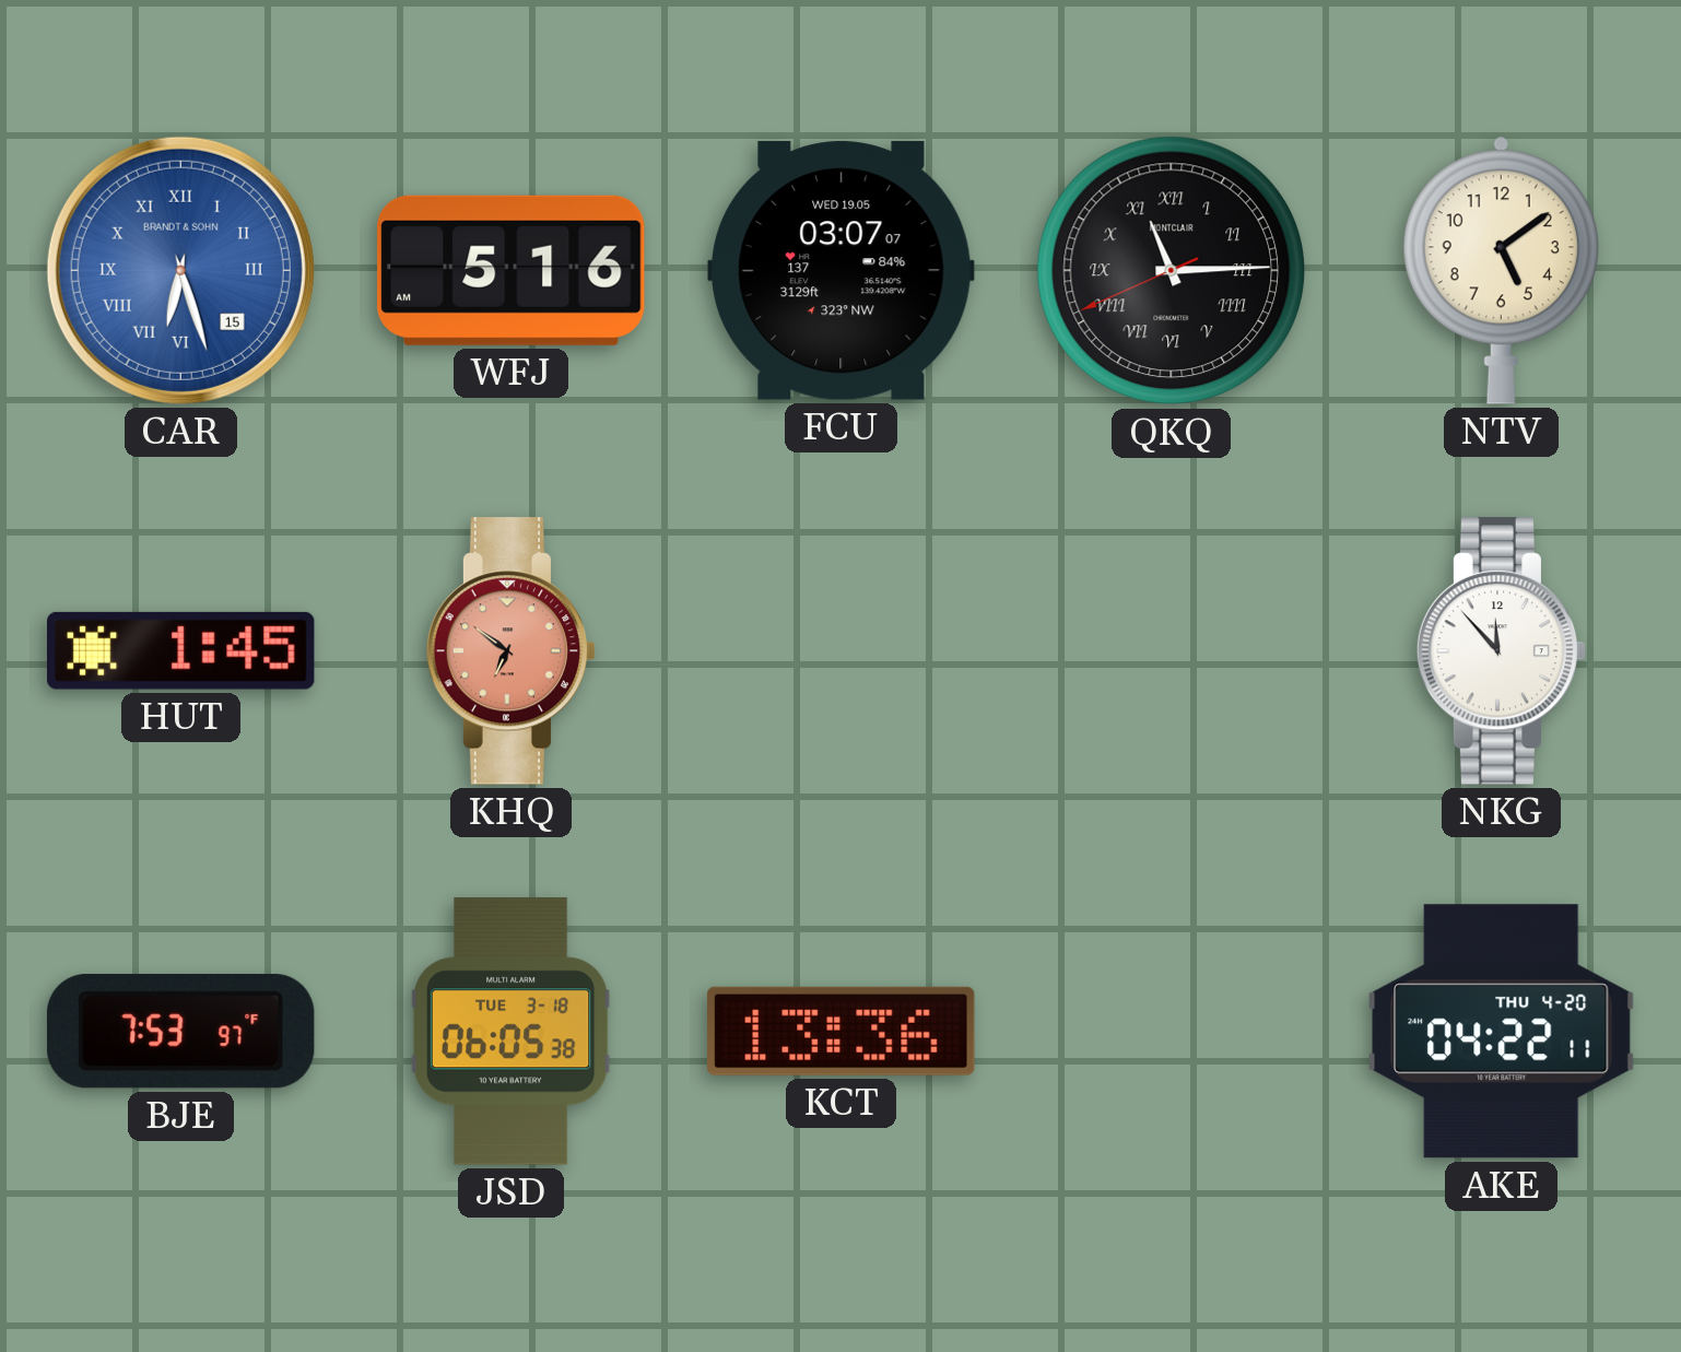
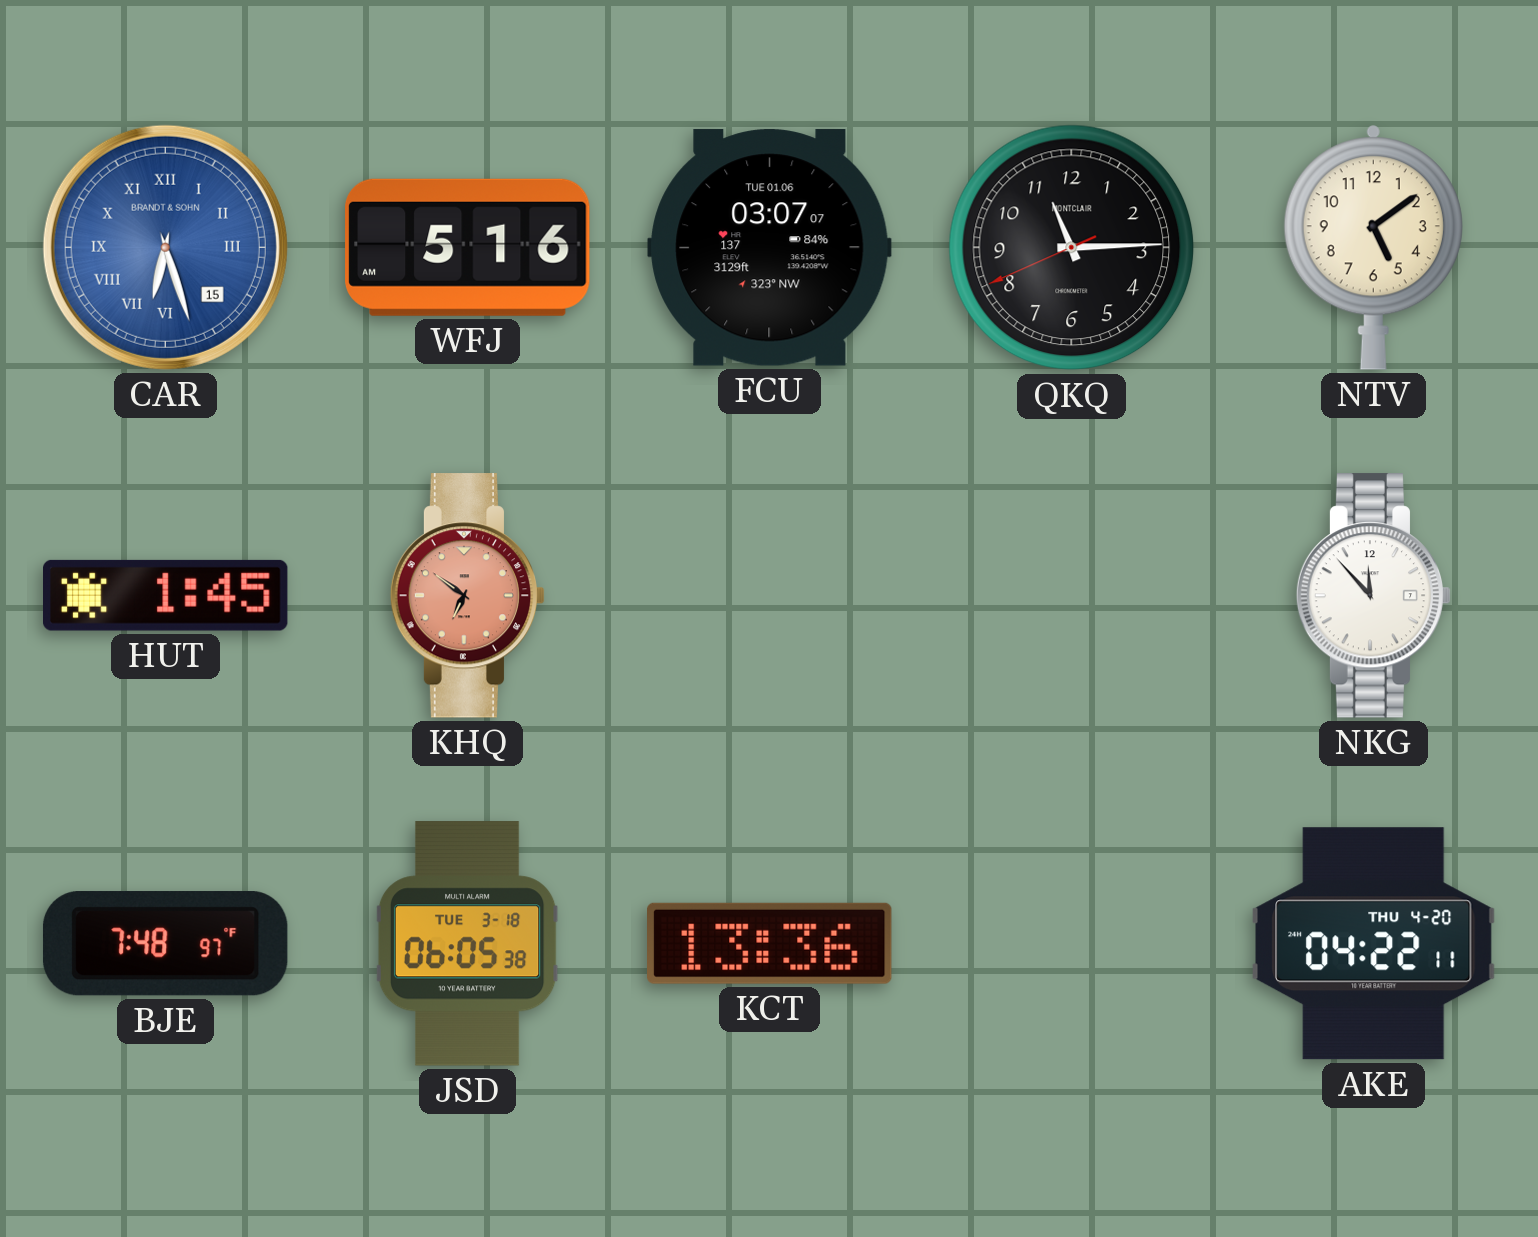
FCU date: WED 19.05 -> TUE 01.06
QKQ numerals: Roman -> Arabic
BJE: 7:53 -> 7:48
